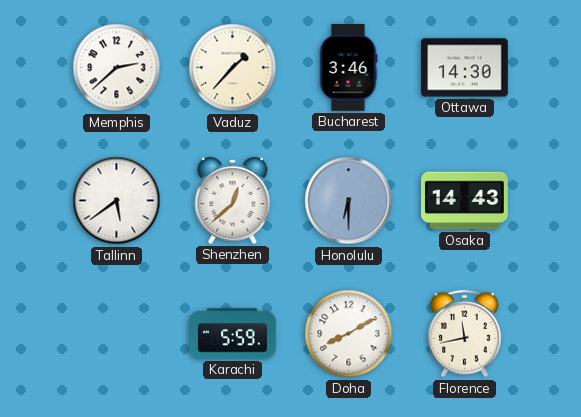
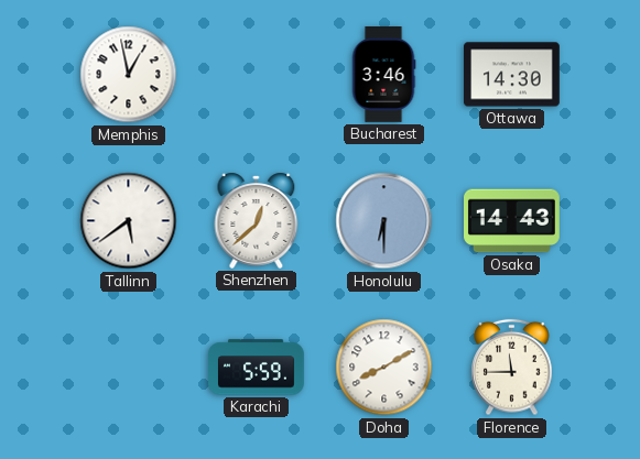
Memphis: 2:38 -> 12:58
Vaduz: 1:37 -> none
Florence: 11:43 -> 11:45
